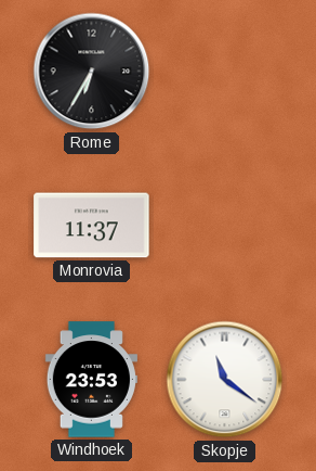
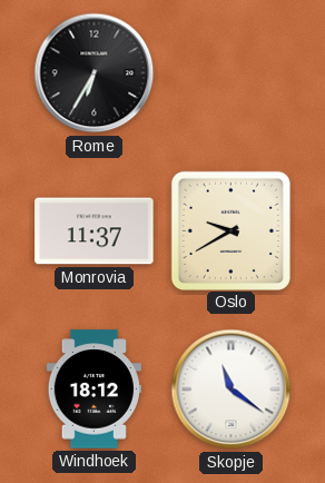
Oslo: none -> 9:40
Windhoek: 23:53 -> 18:12
